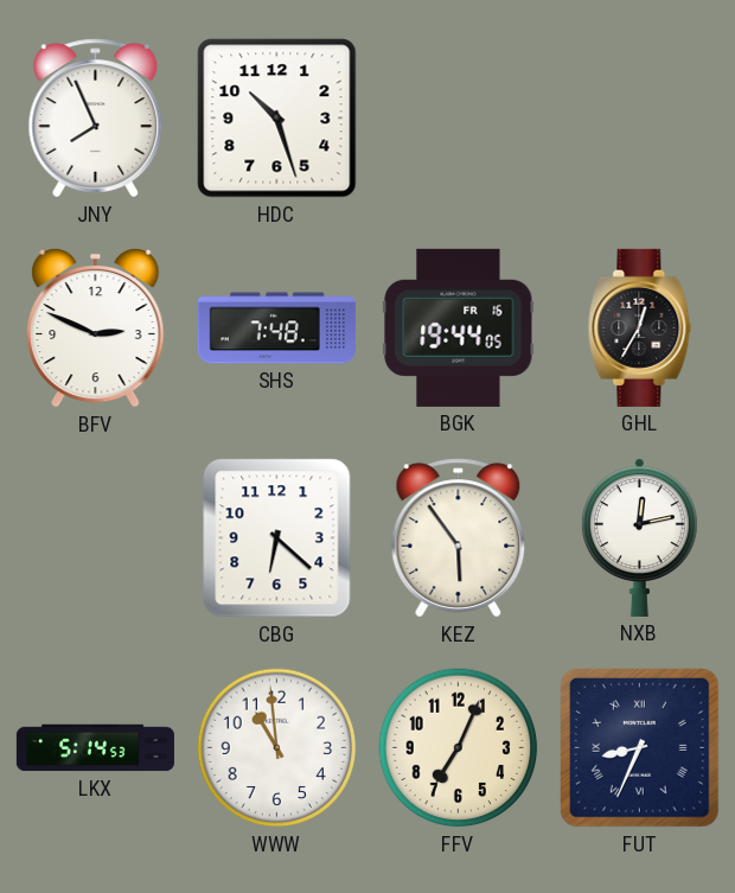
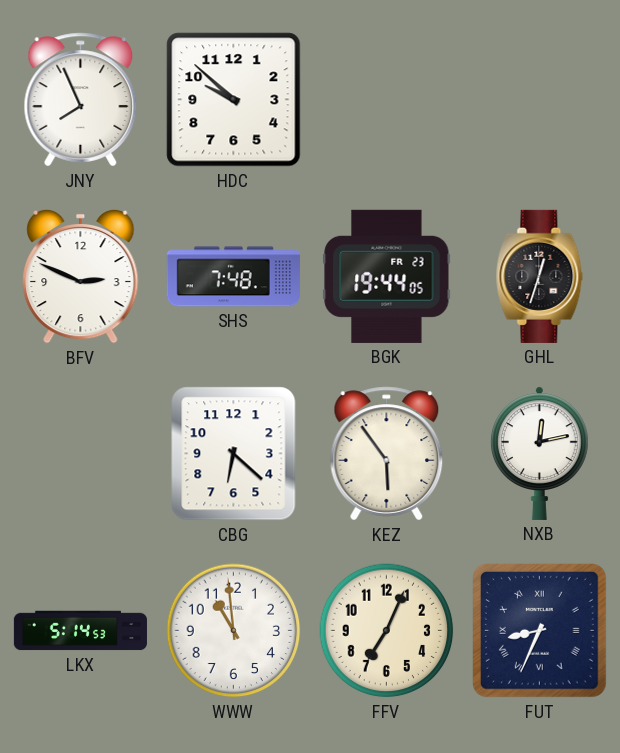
HDC: 10:27 -> 9:52
BGK date: FR 16 -> FR 23
GHL: 12:35 -> 12:33
